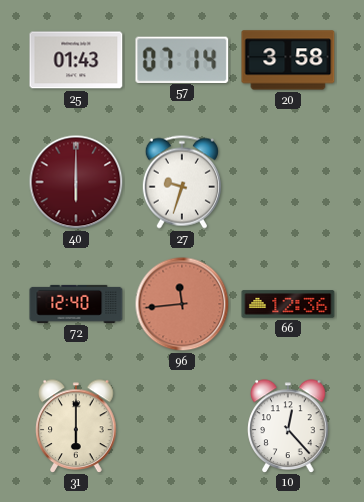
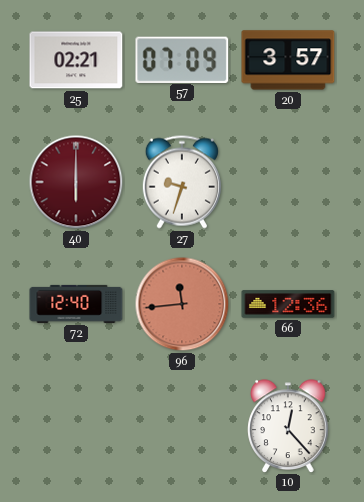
25: 01:43 -> 02:21
57: 07:14 -> 07:09
20: 3:58 -> 3:57
31: 6:00 -> none
